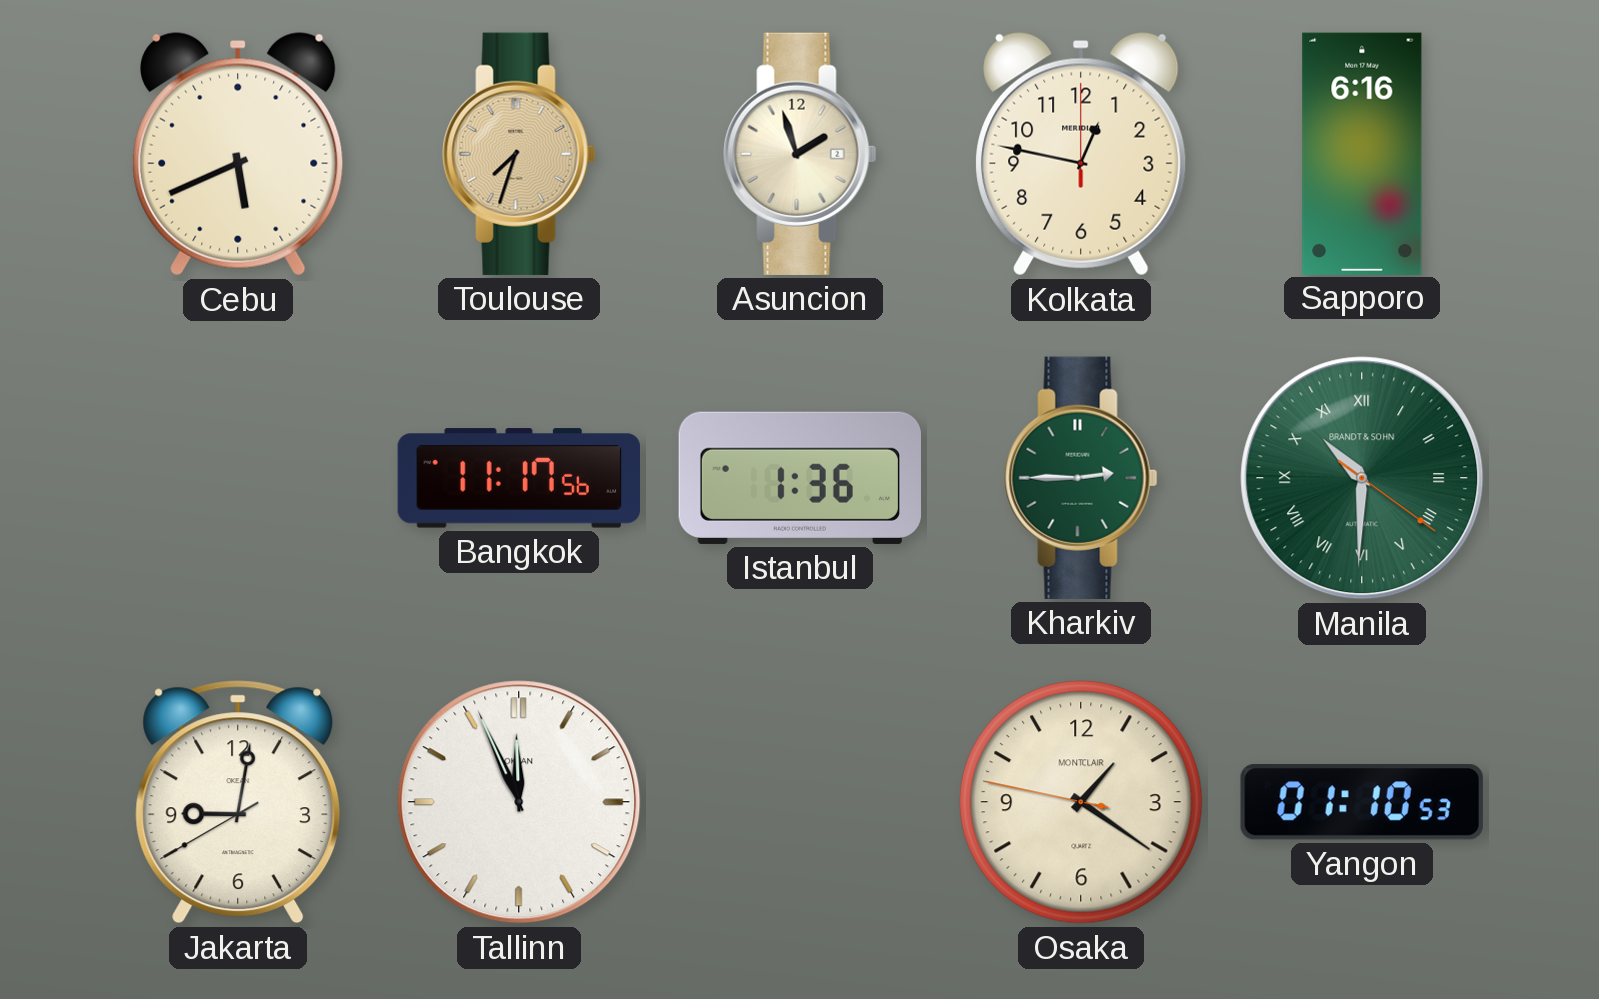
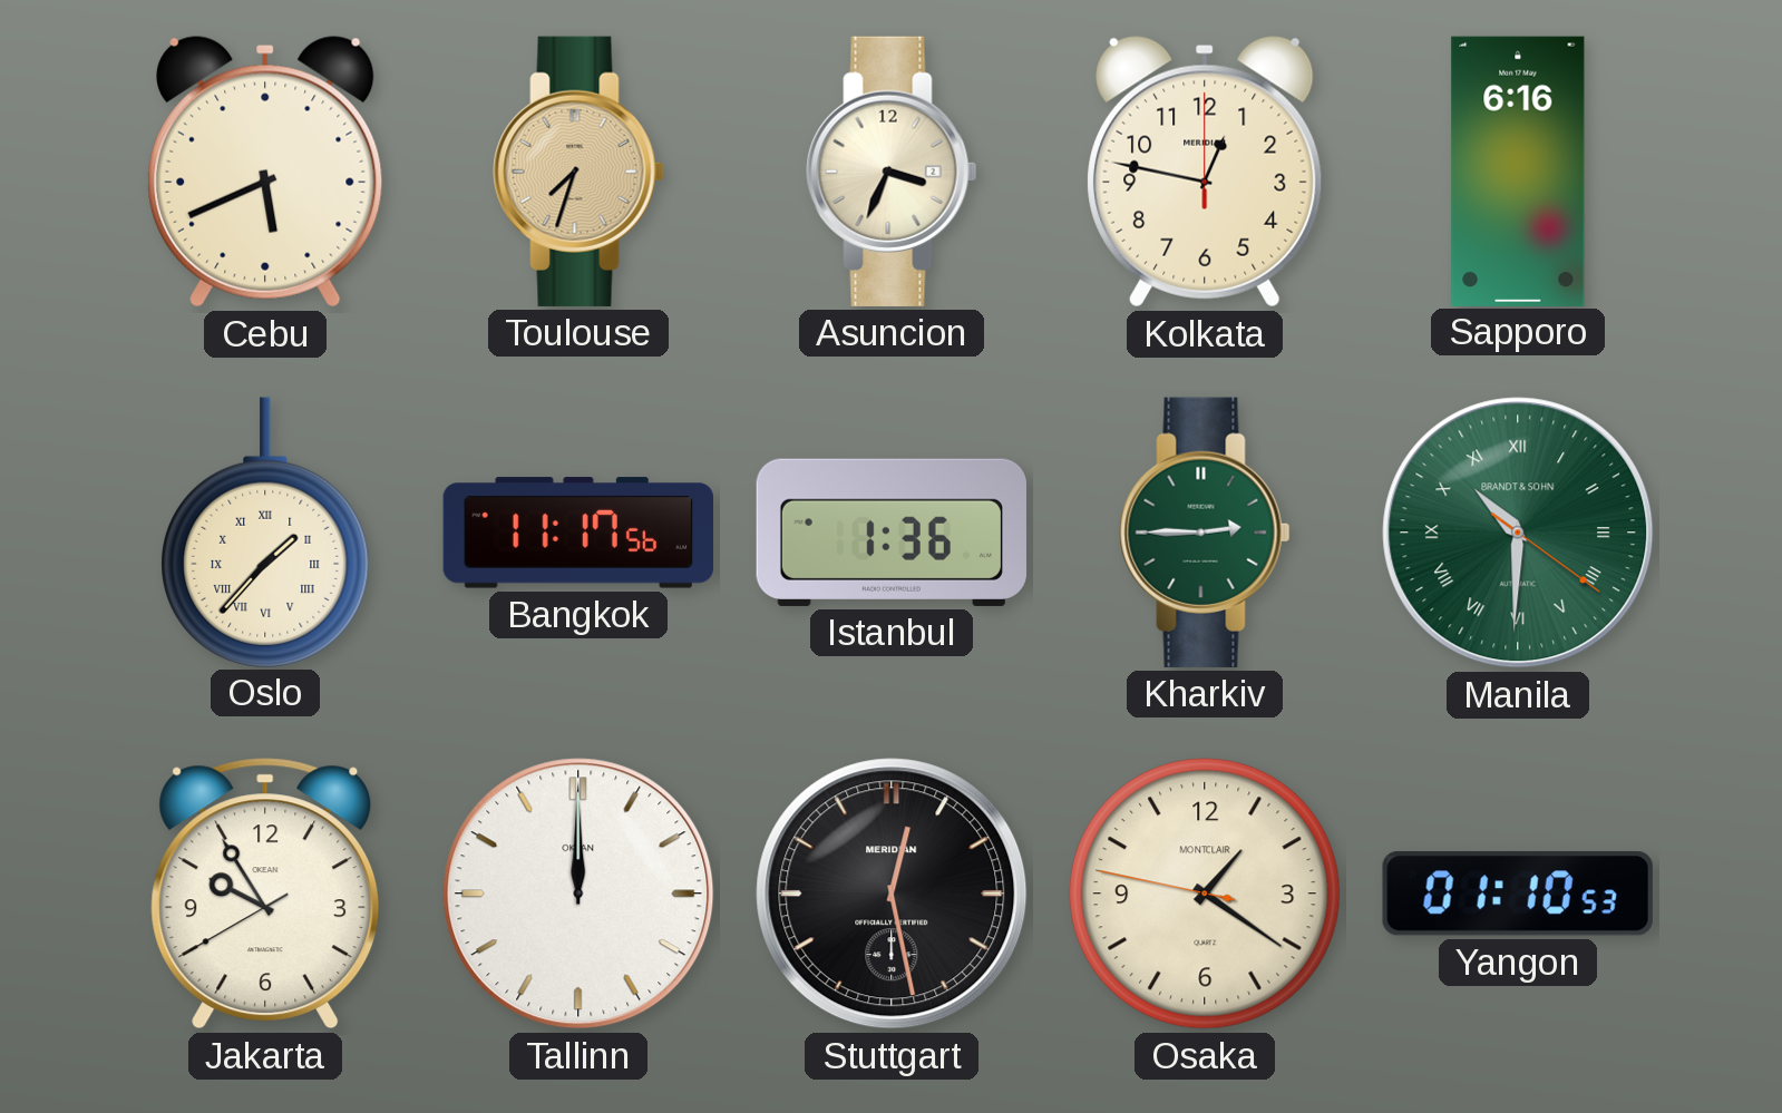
Asuncion: 1:57 -> 3:34
Oslo: none -> 1:37
Jakarta: 9:01 -> 9:54
Tallinn: 11:56 -> 12:00
Stuttgart: none -> 12:28
